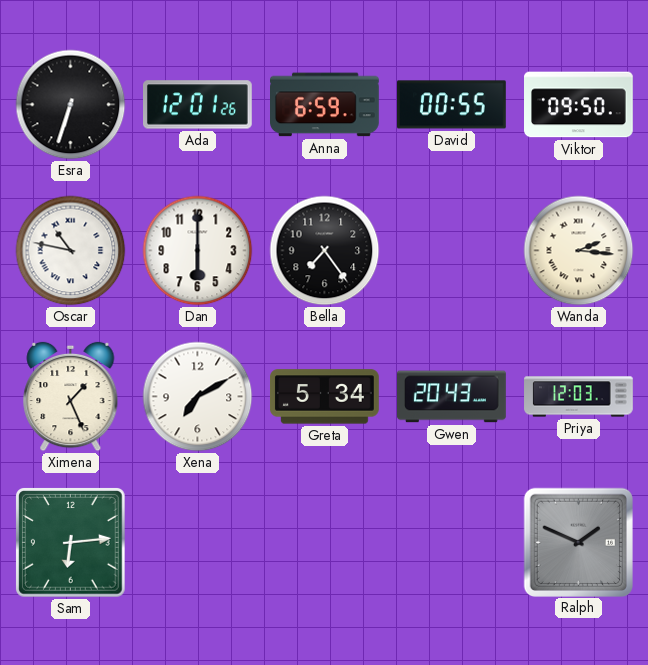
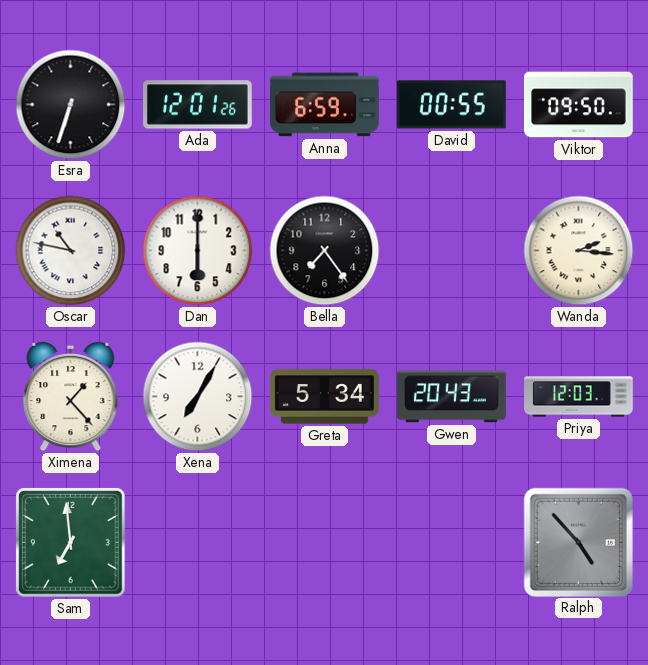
Ximena: 1:26 -> 1:23
Xena: 7:10 -> 7:05
Sam: 6:14 -> 6:59
Ralph: 1:49 -> 4:53
